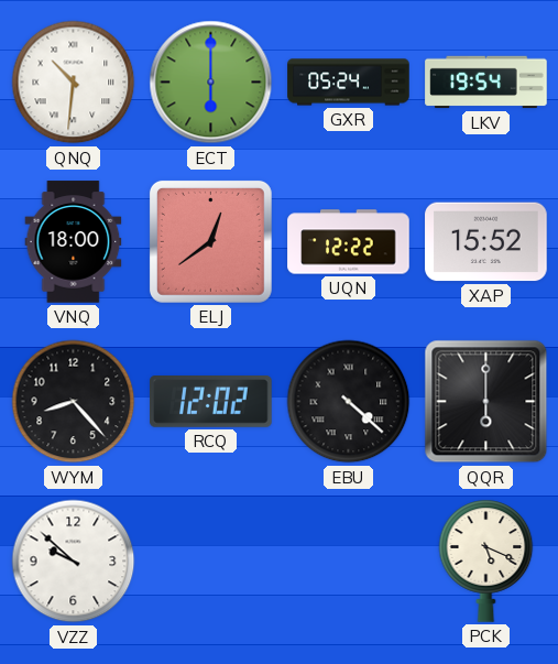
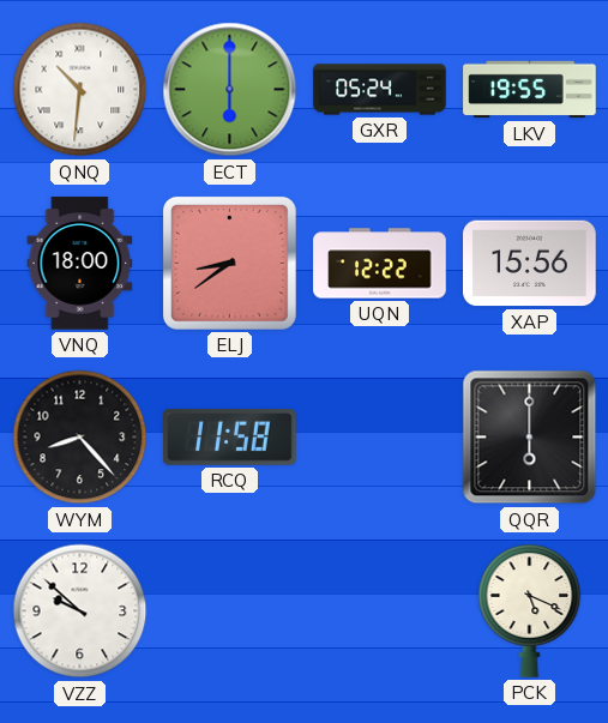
LKV: 19:54 -> 19:55
ELJ: 12:39 -> 8:39
XAP: 15:52 -> 15:56
RCQ: 12:02 -> 11:58
EBU: 4:22 -> none
